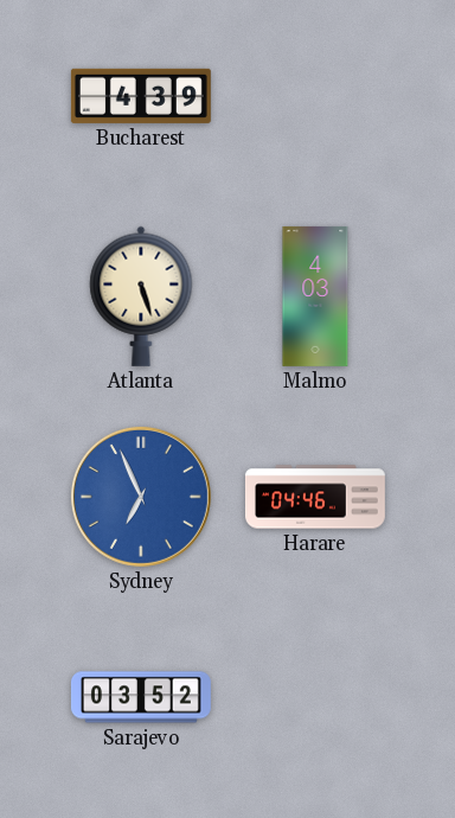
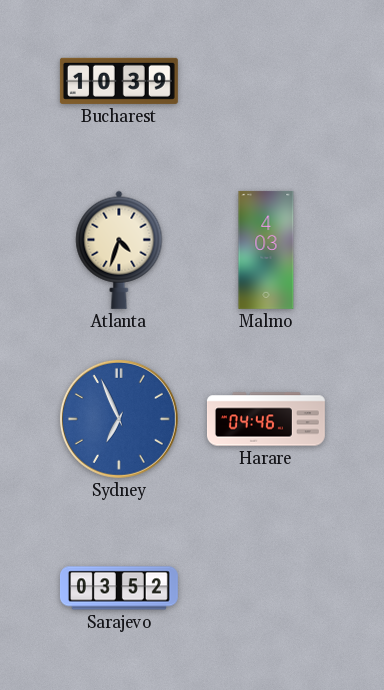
Bucharest: 4:39 -> 10:39
Atlanta: 5:27 -> 4:33
